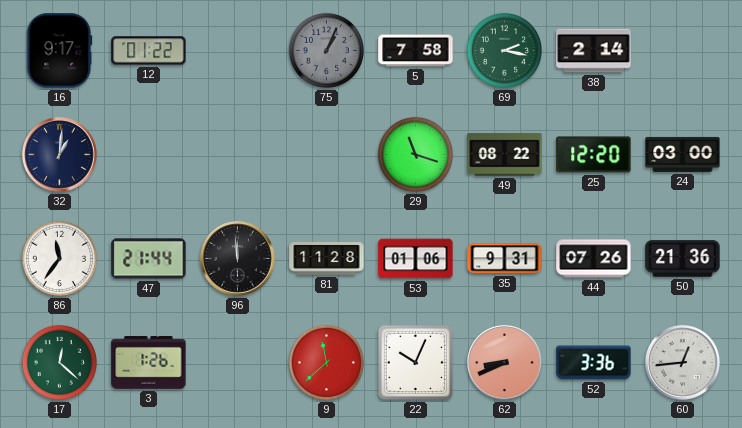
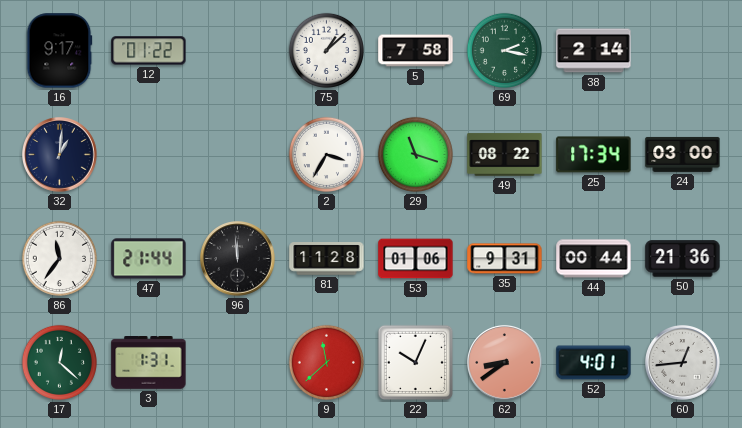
75: 1:04 -> 1:08
75 dial: grey -> white
2: none -> 3:35
25: 12:20 -> 17:34
44: 07:26 -> 00:44
3: 1:26 -> 1:31
62: 8:41 -> 8:39
52: 3:36 -> 4:01
